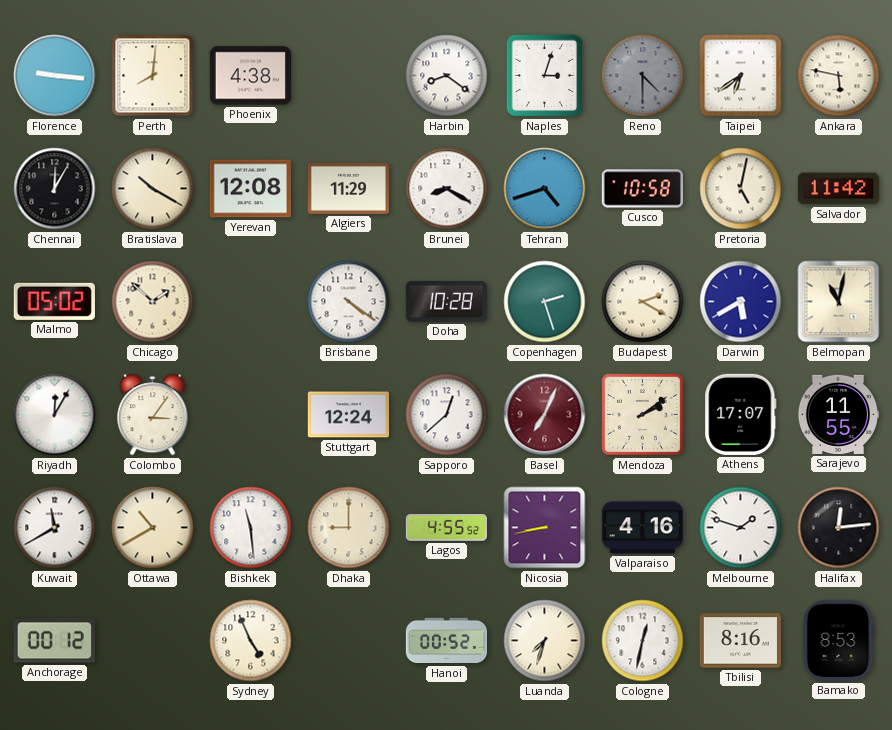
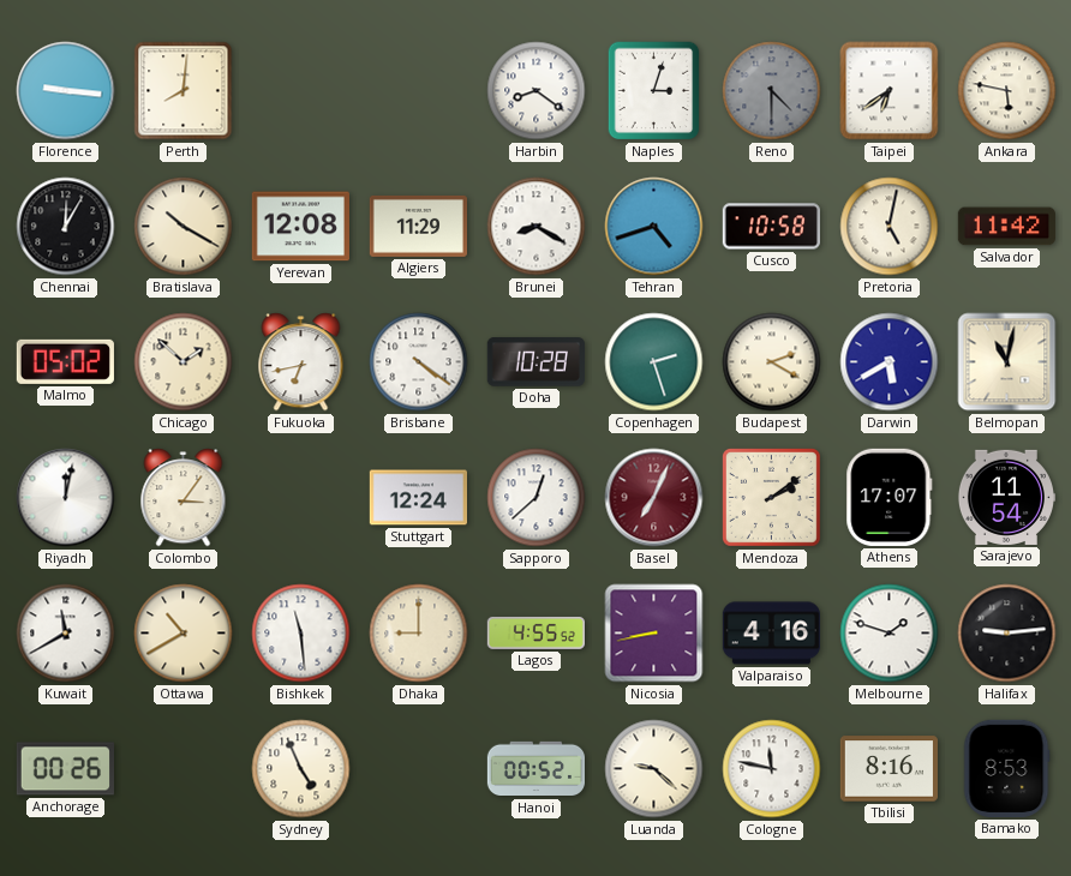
Phoenix: 4:38 -> none
Fukuoka: none -> 6:43
Riyadh: 12:05 -> 12:02
Sarajevo: 11:55 -> 11:54
Halifax: 12:14 -> 9:14
Anchorage: 00:12 -> 00:26
Luanda: 7:33 -> 9:22
Cologne: 12:32 -> 11:47
